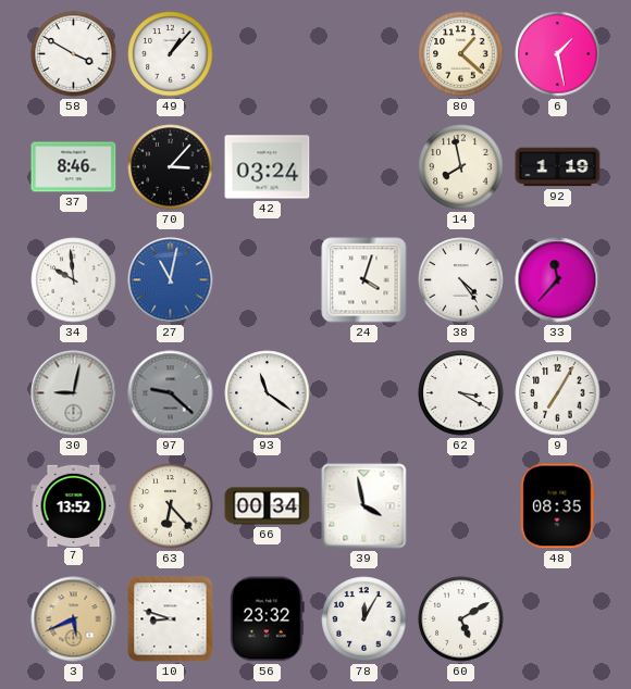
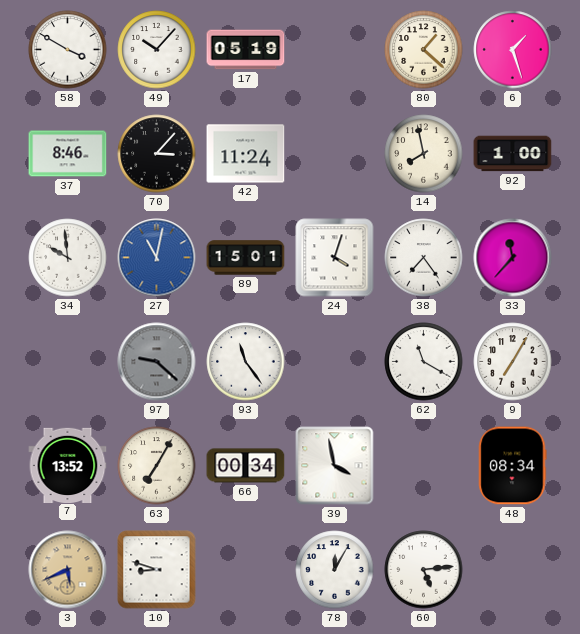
49: 1:07 -> 10:07
17: none -> 05:19
6: 1:28 -> 1:27
42: 03:24 -> 11:24
92: 1:19 -> 1:00
89: none -> 15:01
38: 4:24 -> 7:24
30: 9:02 -> none
93: 11:21 -> 11:24
62: 3:20 -> 11:20
63: 6:23 -> 7:05
48: 08:35 -> 08:34
56: 23:32 -> none
60: 5:10 -> 5:14
